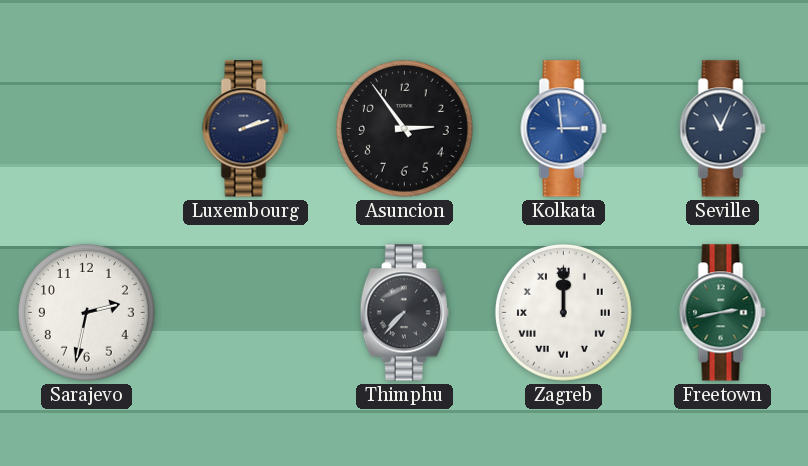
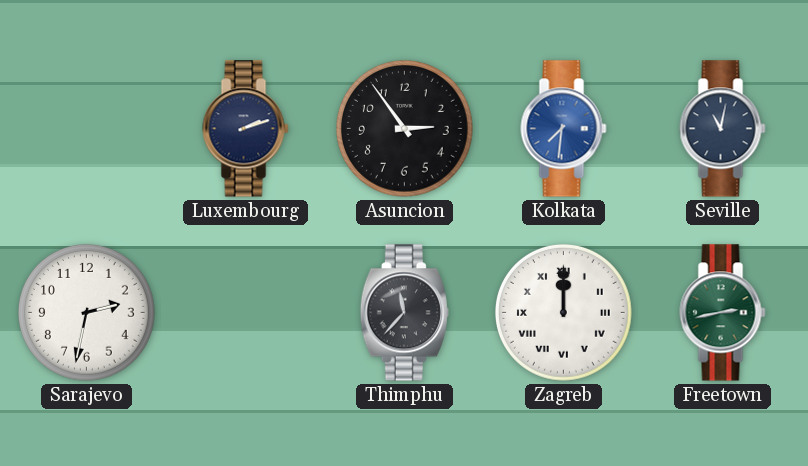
Kolkata: 2:59 -> 7:31
Seville: 11:04 -> 11:02
Thimphu: 7:37 -> 11:37
